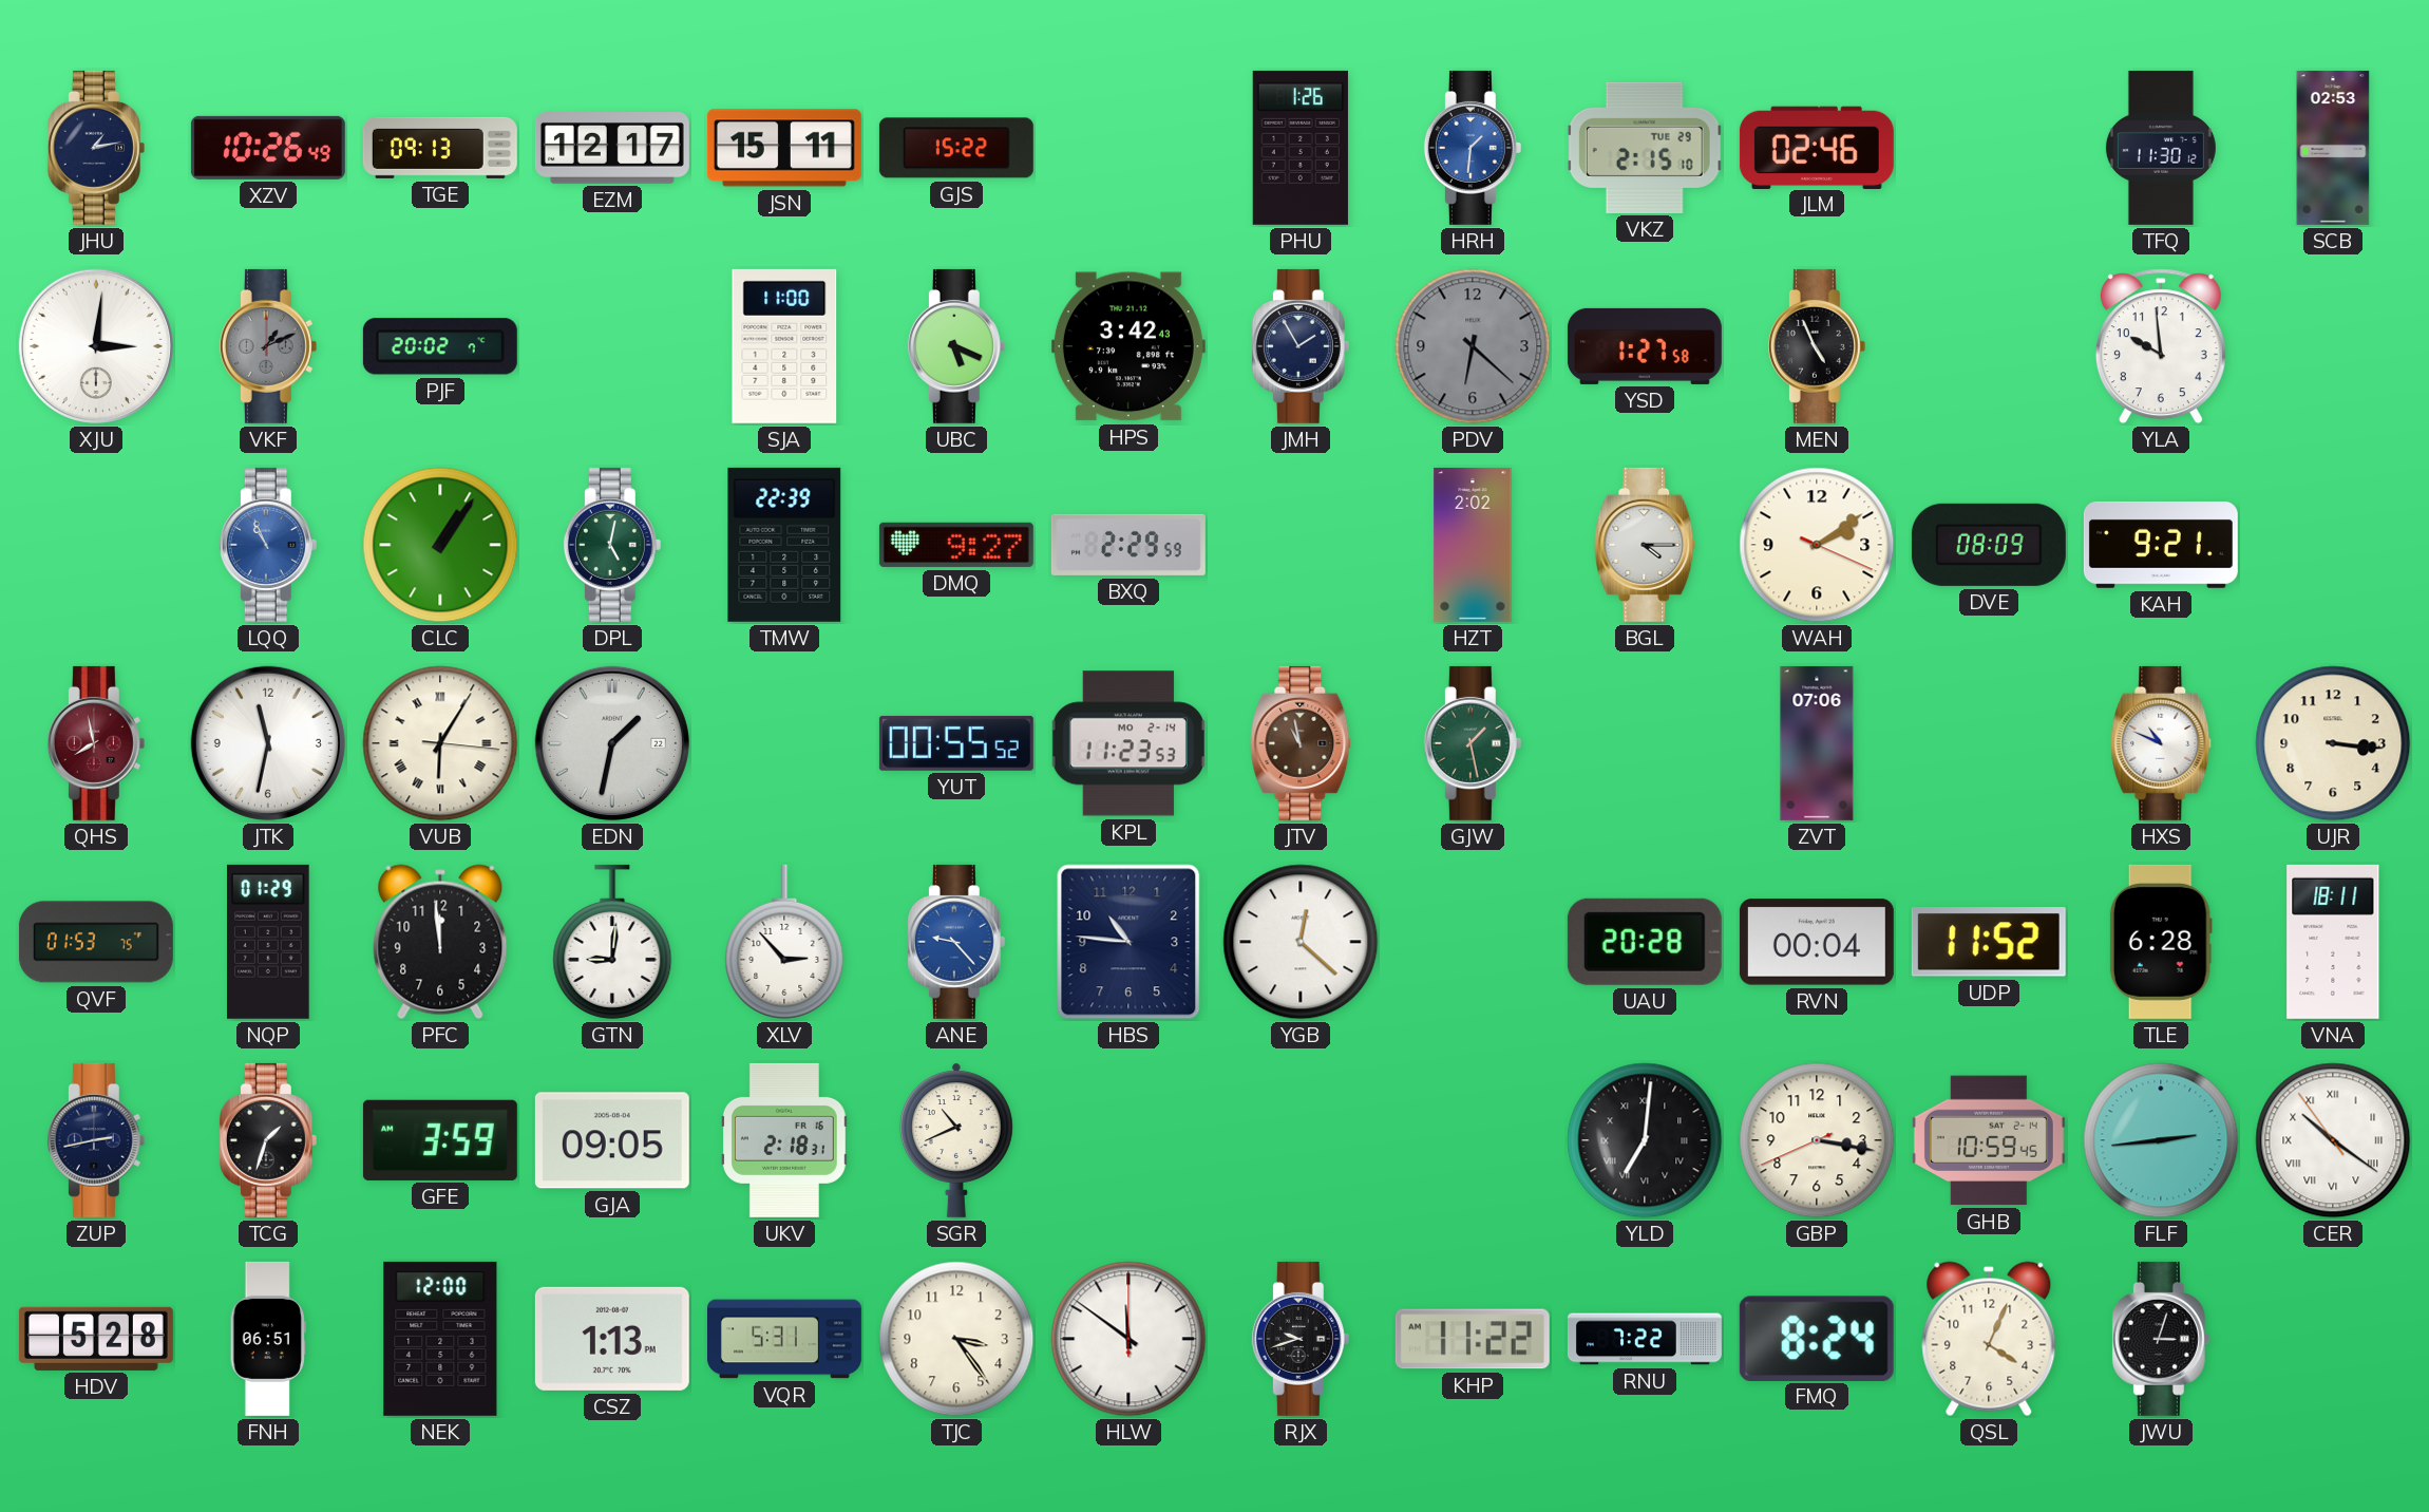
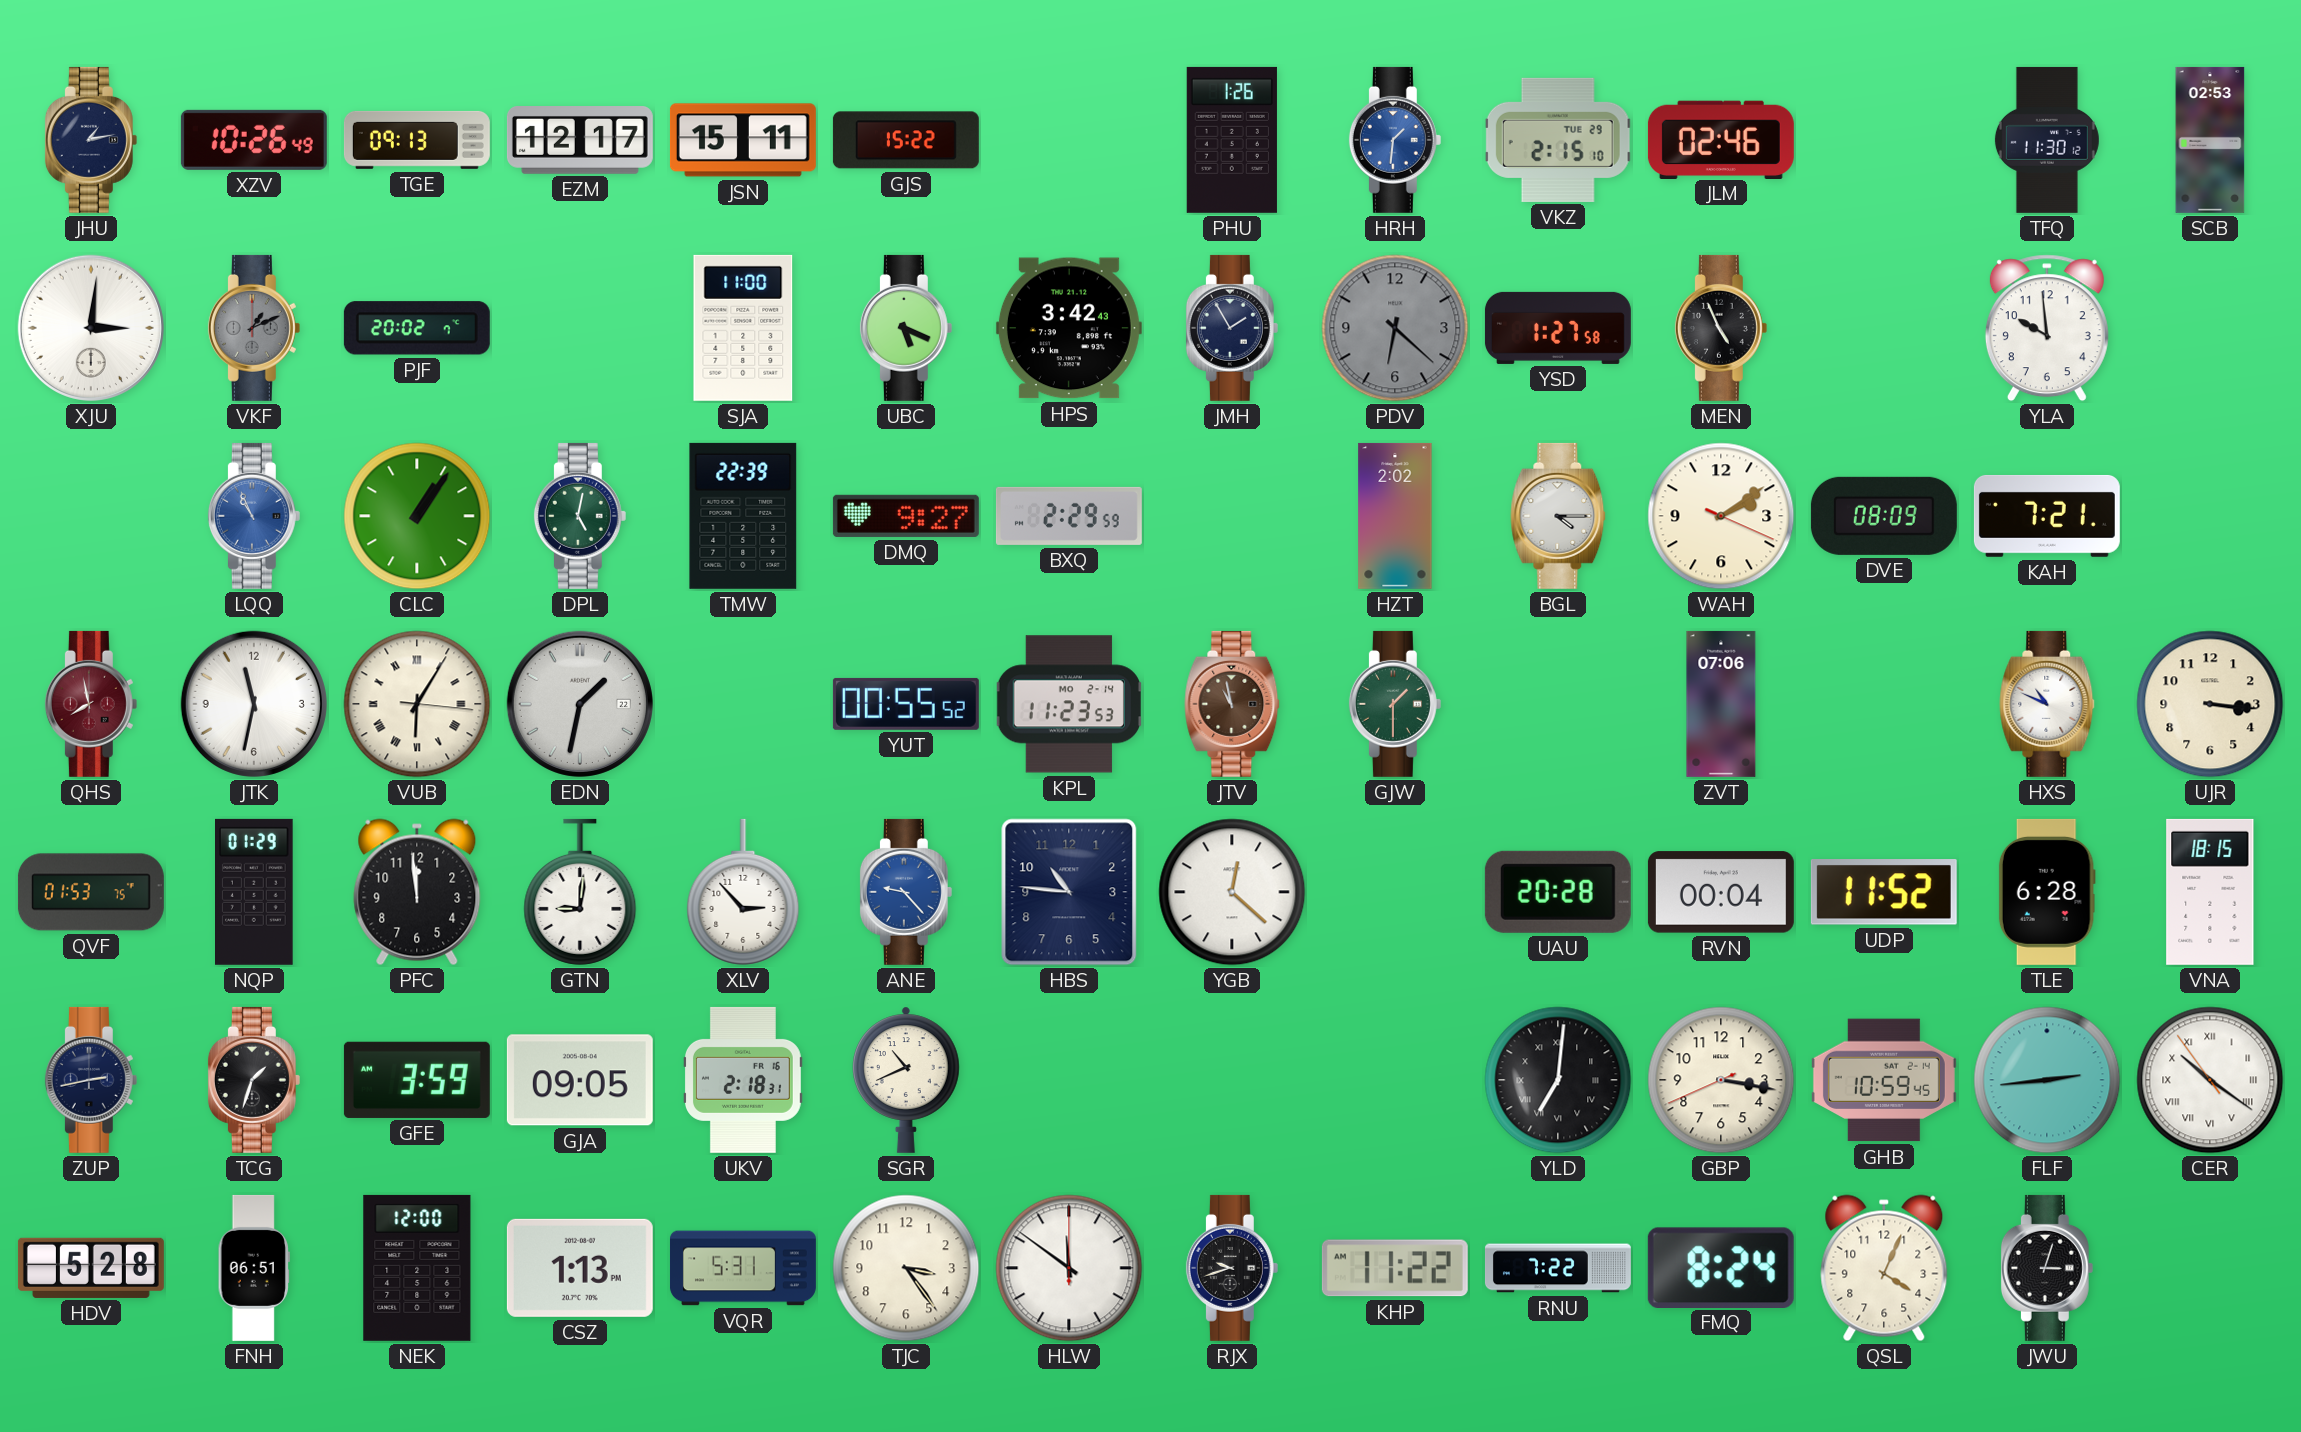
KAH: 9:21 -> 7:21
GJW: 1:28 -> 1:30
VNA: 18:11 -> 18:15
